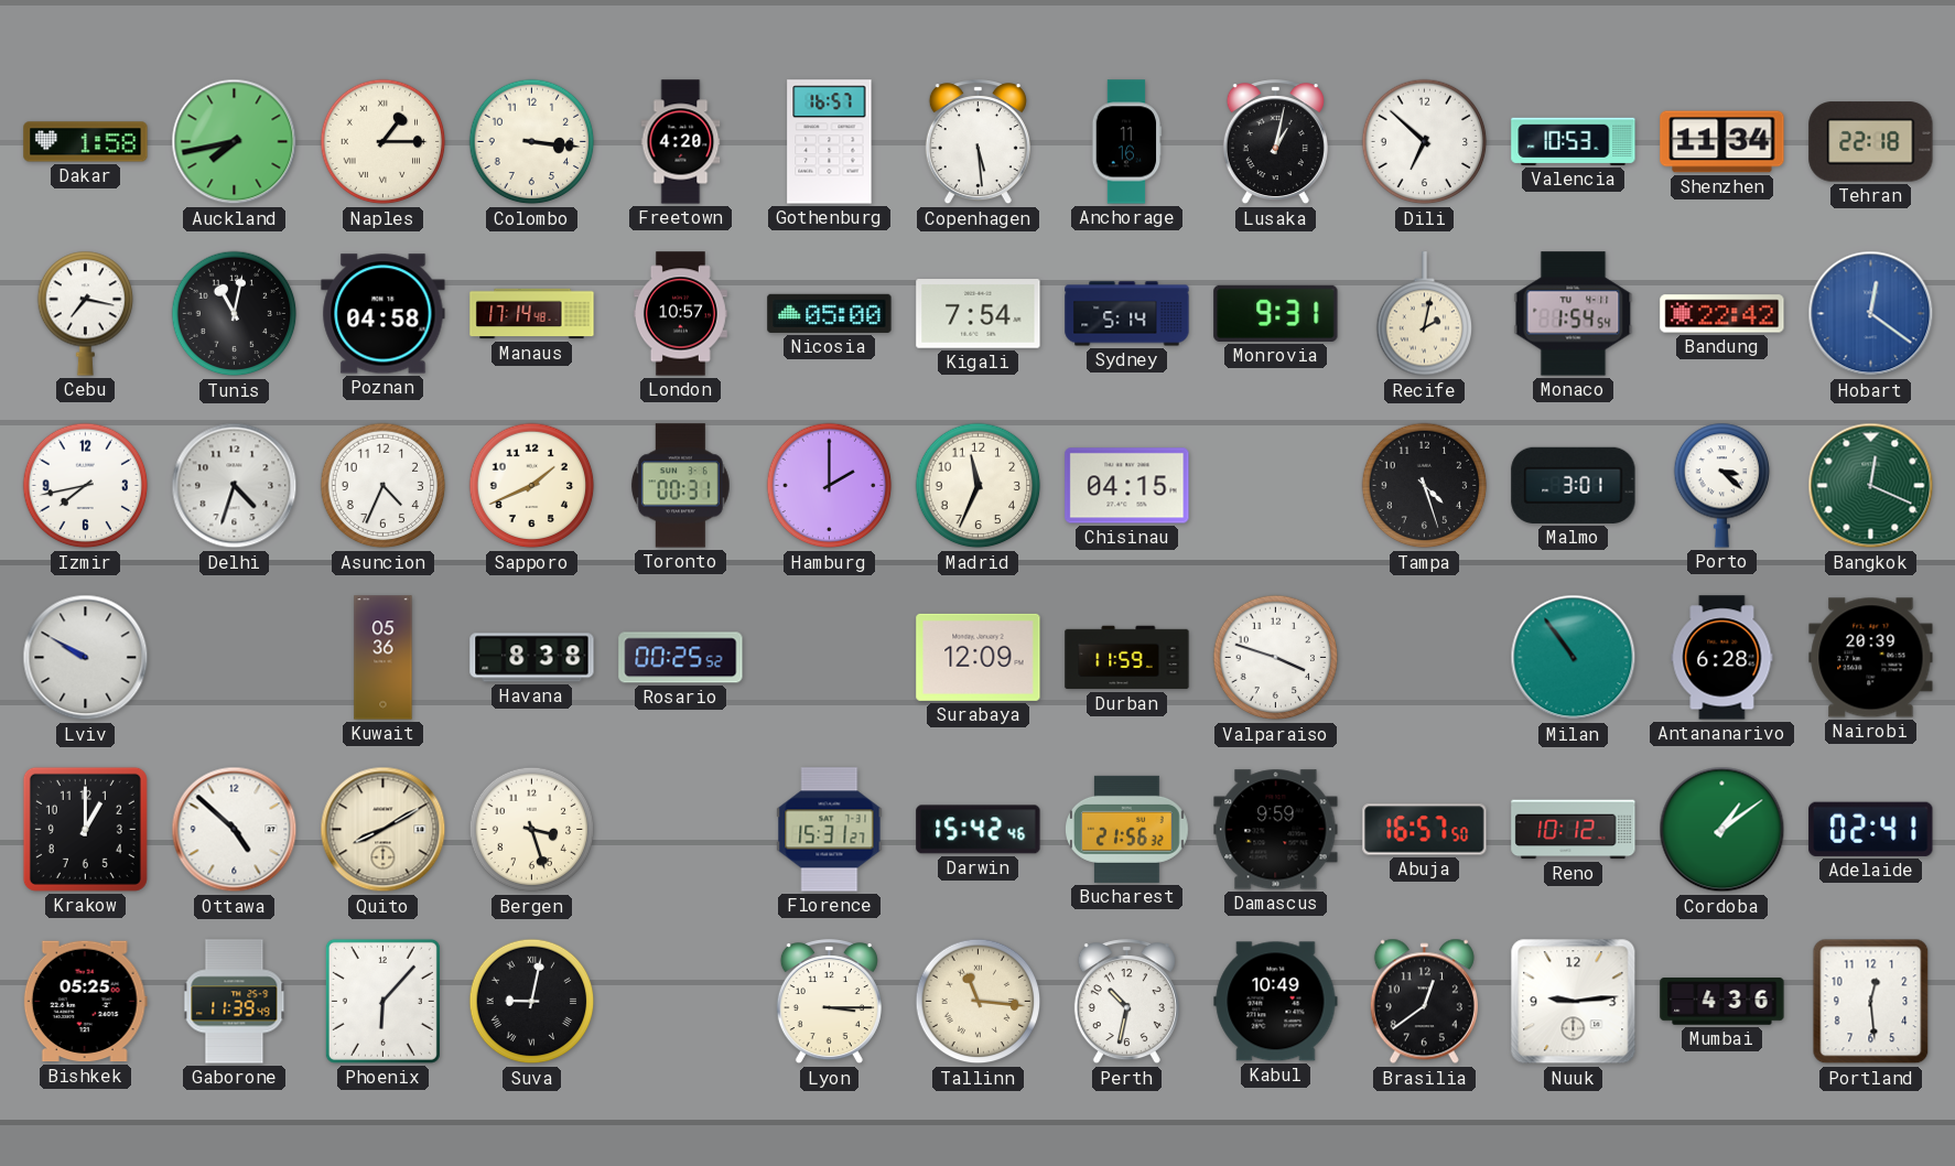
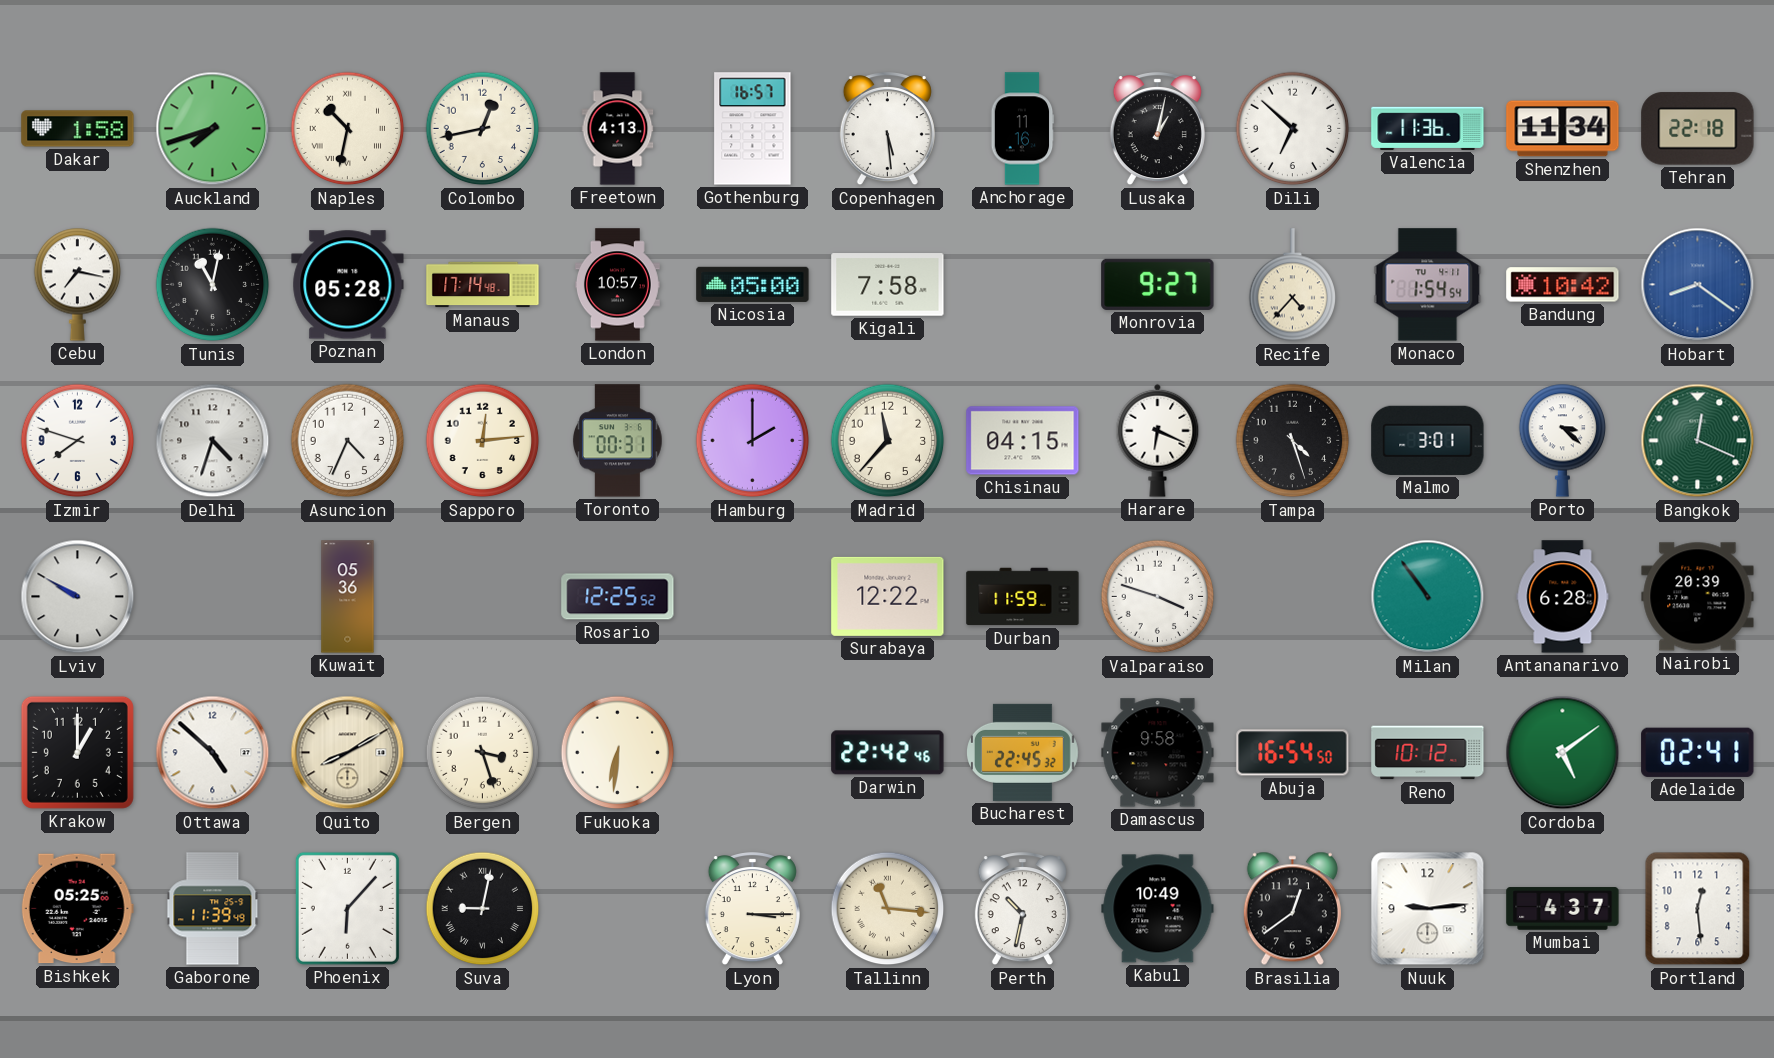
Auckland: 7:43 -> 7:42
Naples: 1:15 -> 10:32
Colombo: 3:16 -> 12:43
Freetown: 4:20 -> 4:13
Valencia: 10:53 -> 11:36
Poznan: 04:58 -> 05:28
Kigali: 7:54 -> 7:58
Sydney: 5:14 -> none
Monrovia: 9:31 -> 9:27
Recife: 2:02 -> 4:37
Bandung: 22:42 -> 10:42
Hobart: 12:21 -> 8:21
Izmir: 7:43 -> 7:48
Sapporo: 1:41 -> 12:14
Madrid: 11:34 -> 11:37
Harare: none -> 6:19
Havana: 8:38 -> none
Rosario: 00:25 -> 12:25
Surabaya: 12:09 -> 12:22
Fukuoka: none -> 6:31
Florence: 15:31 -> none
Darwin: 15:42 -> 22:42
Bucharest: 21:56 -> 22:45
Damascus: 9:59 -> 9:58
Abuja: 16:57 -> 16:54
Cordoba: 1:09 -> 5:09
Mumbai: 4:36 -> 4:37
